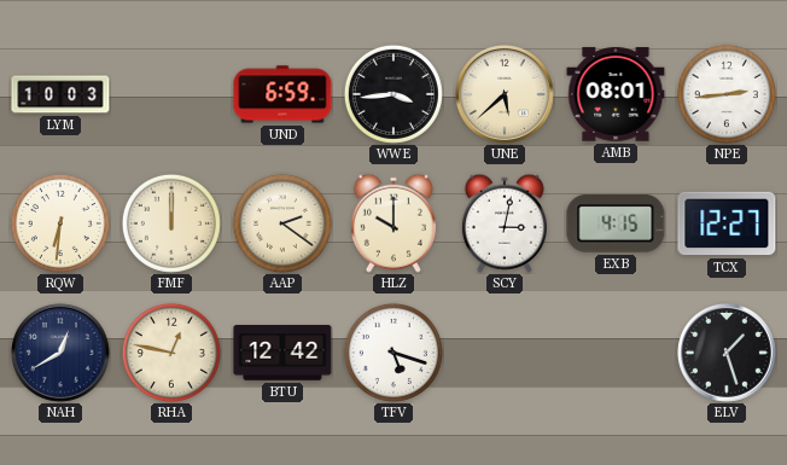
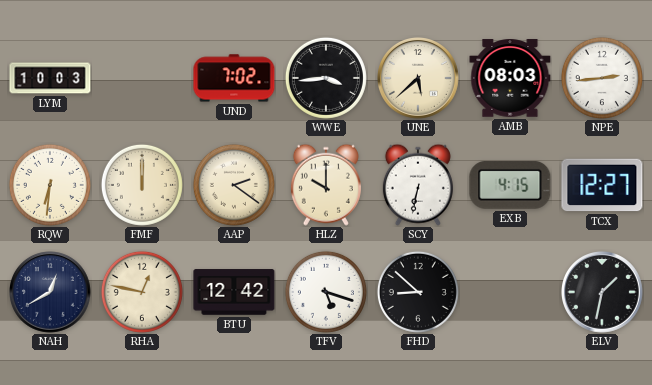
UND: 6:59 -> 7:02
AMB: 08:01 -> 08:03
SCY: 3:02 -> 6:32
FHD: none -> 8:52
ELV: 1:27 -> 1:32
